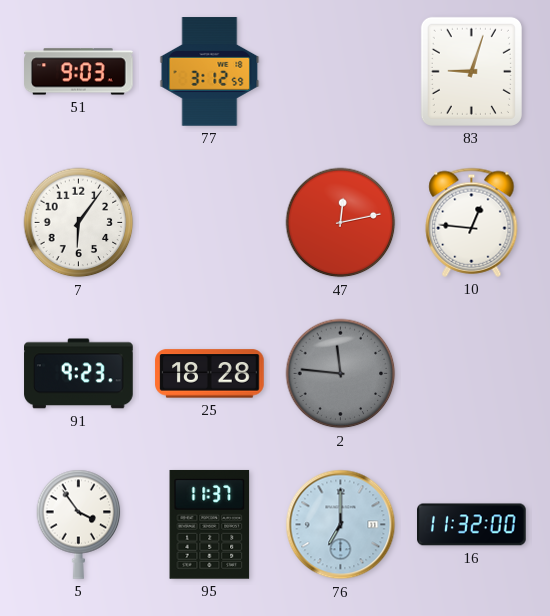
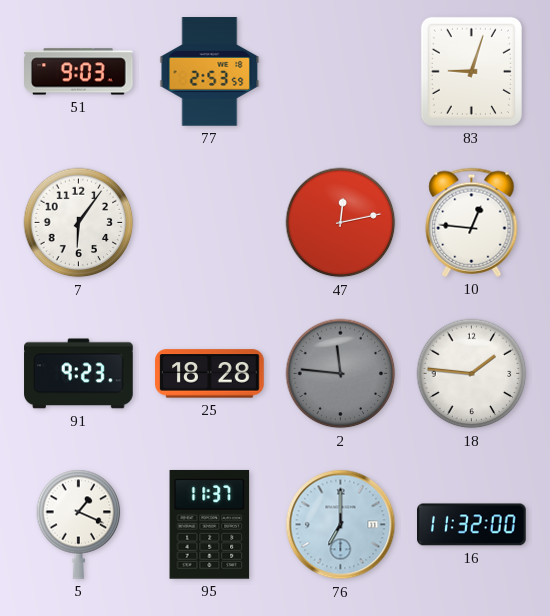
77: 3:12 -> 2:53
18: none -> 1:46
5: 3:54 -> 1:19
